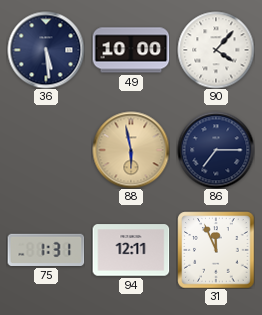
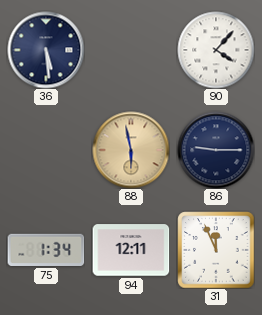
49: 10:00 -> none
86: 7:15 -> 9:15
75: 1:31 -> 1:34
